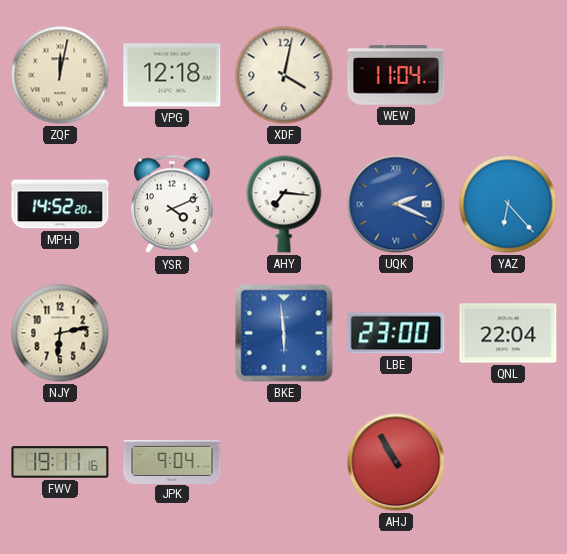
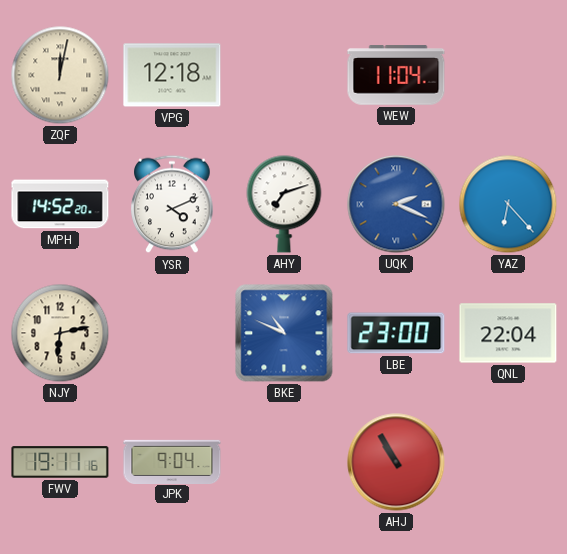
XDF: 4:02 -> none
AHY: 7:16 -> 7:12
BKE: 5:59 -> 10:49
